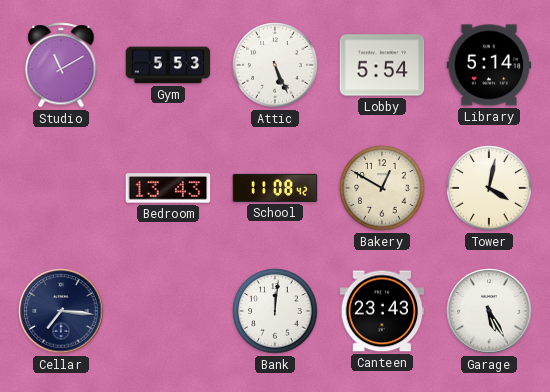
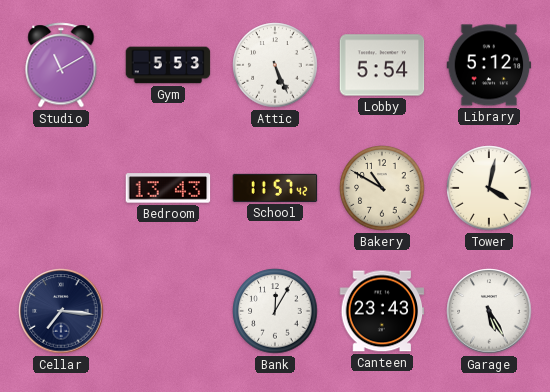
Library: 5:14 -> 5:12
School: 11:08 -> 11:57
Bakery: 12:50 -> 10:50
Bank: 12:01 -> 12:05
